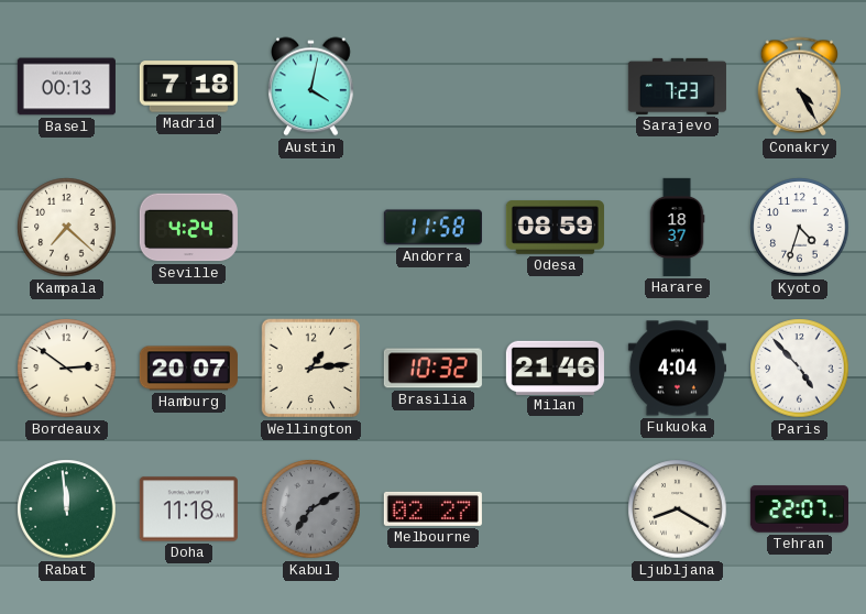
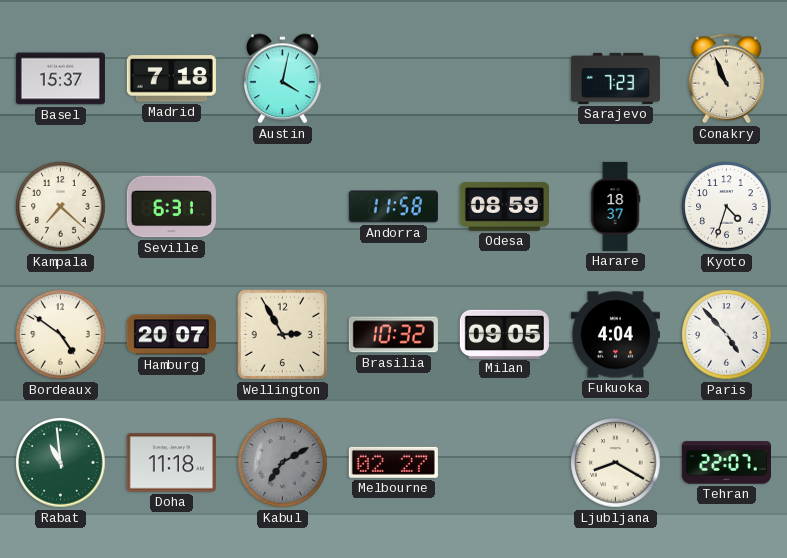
Basel: 00:13 -> 15:37
Conakry: 4:25 -> 10:56
Seville: 4:24 -> 6:31
Bordeaux: 2:51 -> 4:51
Wellington: 1:14 -> 2:55
Milan: 21:46 -> 09:05
Rabat: 11:59 -> 10:59
